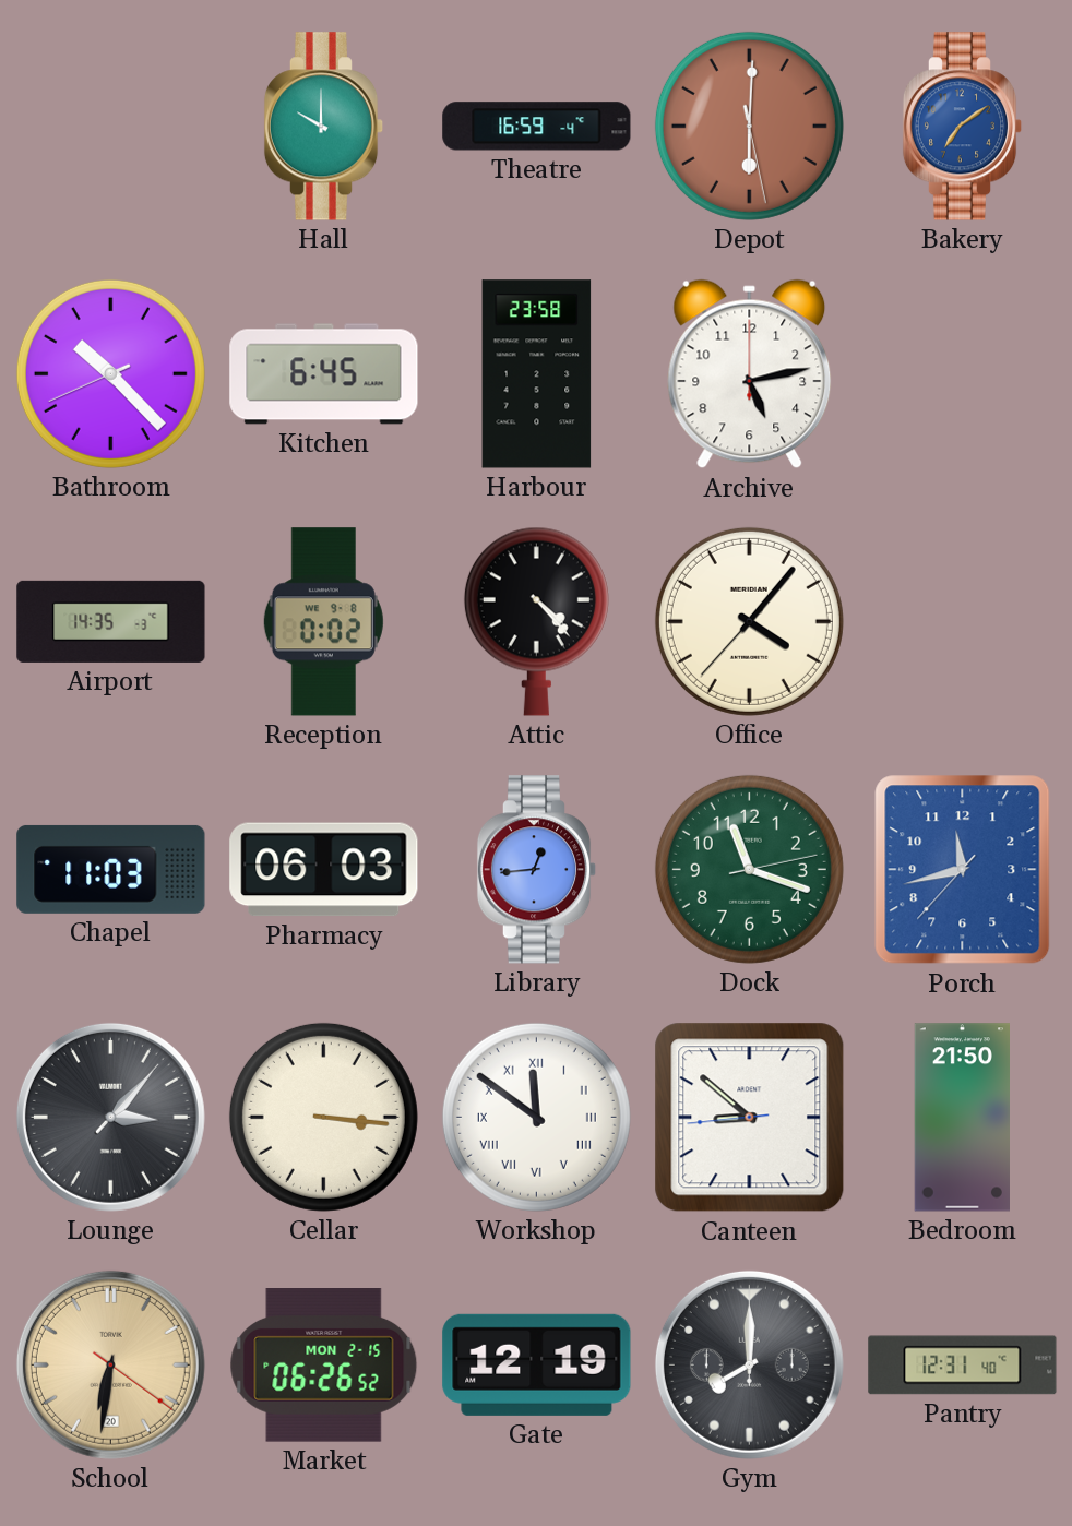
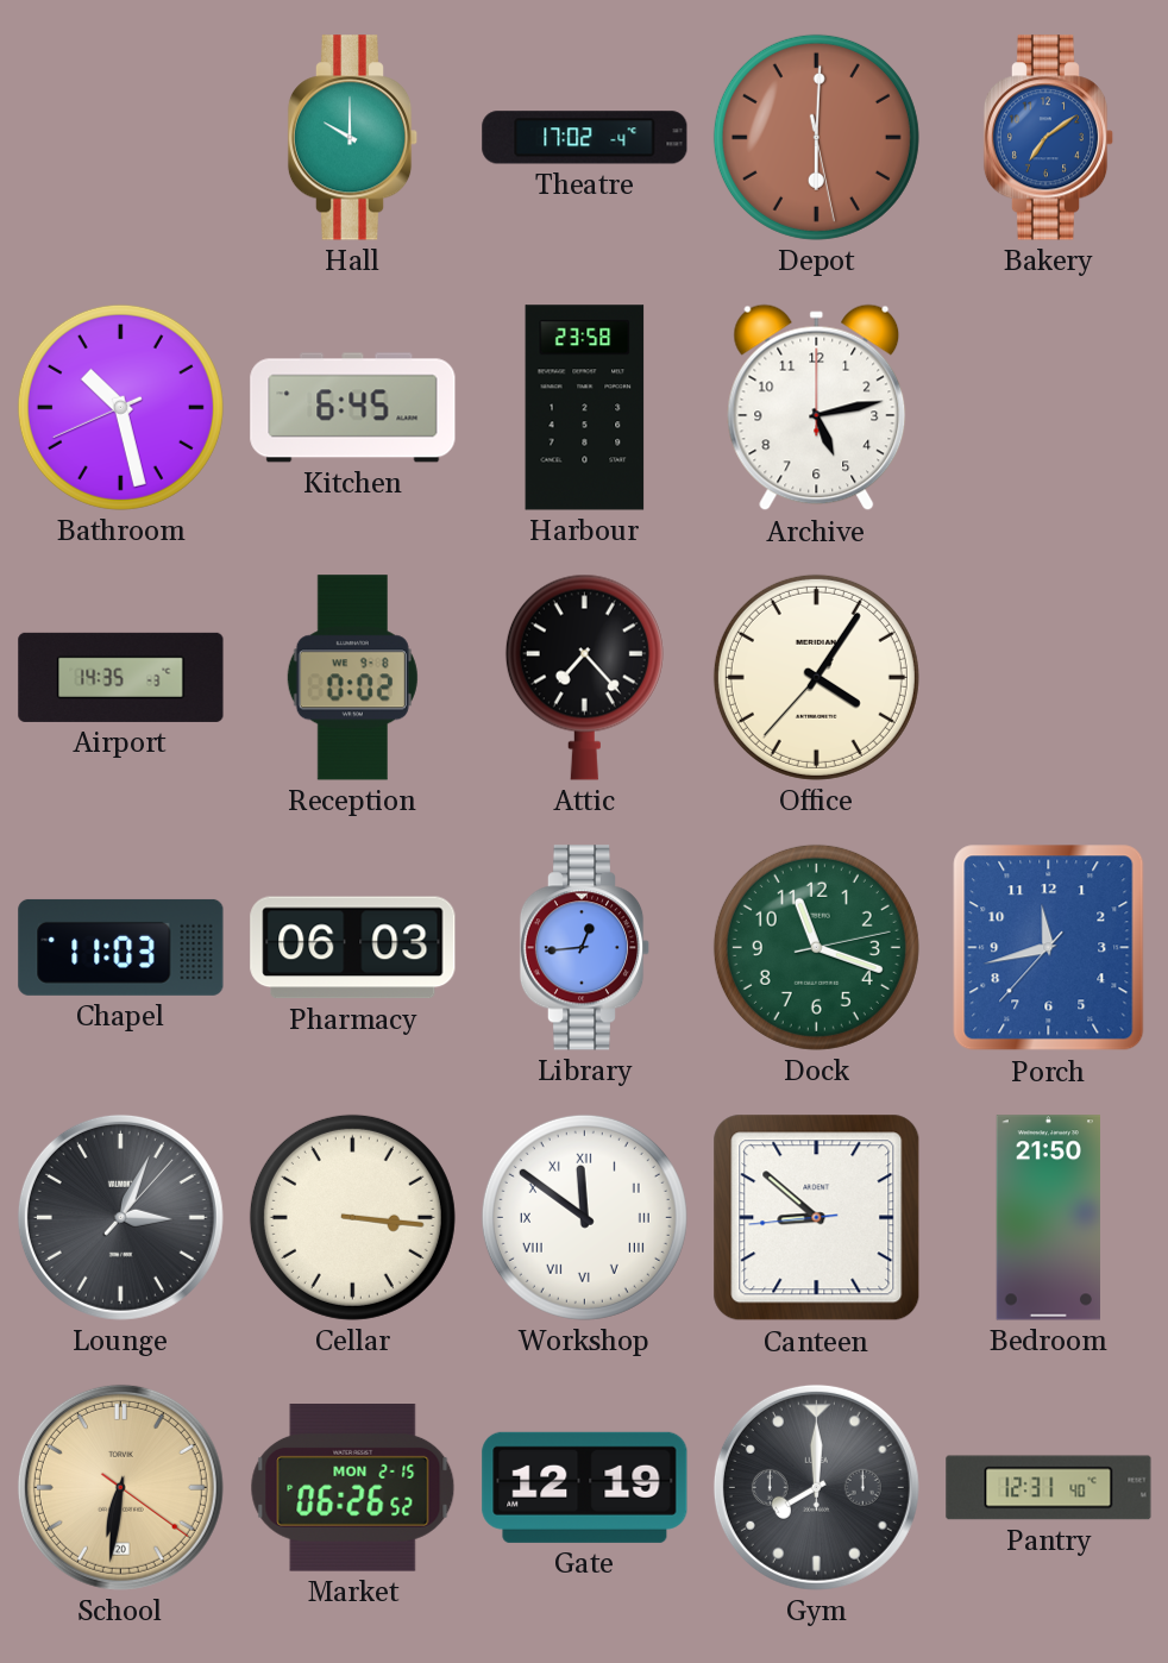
Theatre: 16:59 -> 17:02
Bathroom: 10:22 -> 10:27
Attic: 4:23 -> 7:23
Office: 4:06 -> 4:05
Lounge: 3:07 -> 3:04
